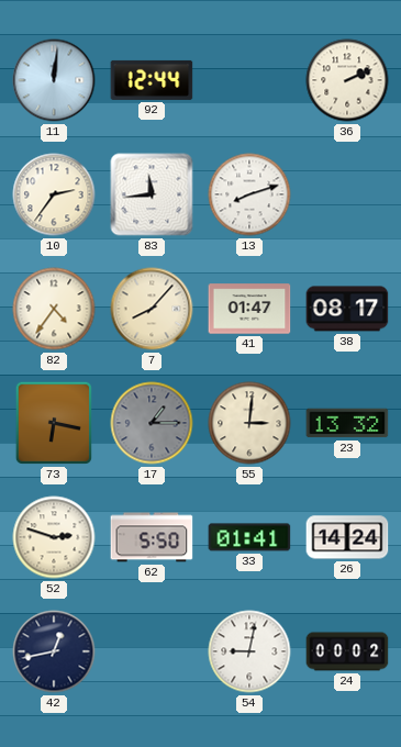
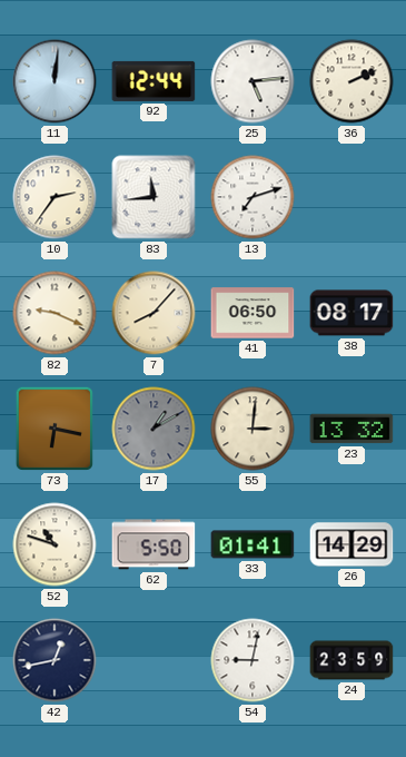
25: none -> 5:14
13: 8:12 -> 7:12
82: 4:36 -> 9:19
41: 01:47 -> 06:50
17: 1:15 -> 1:10
52: 2:48 -> 10:48
26: 14:24 -> 14:29
24: 00:02 -> 23:59
